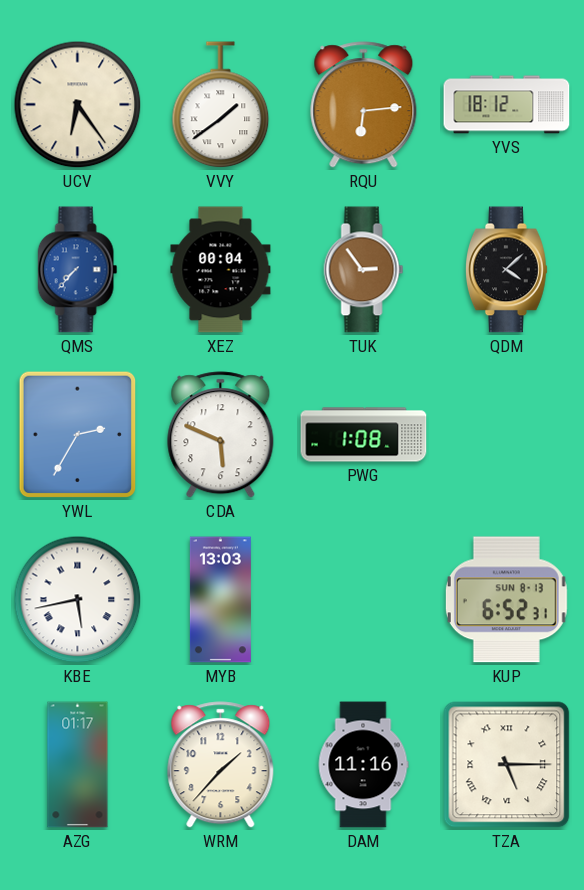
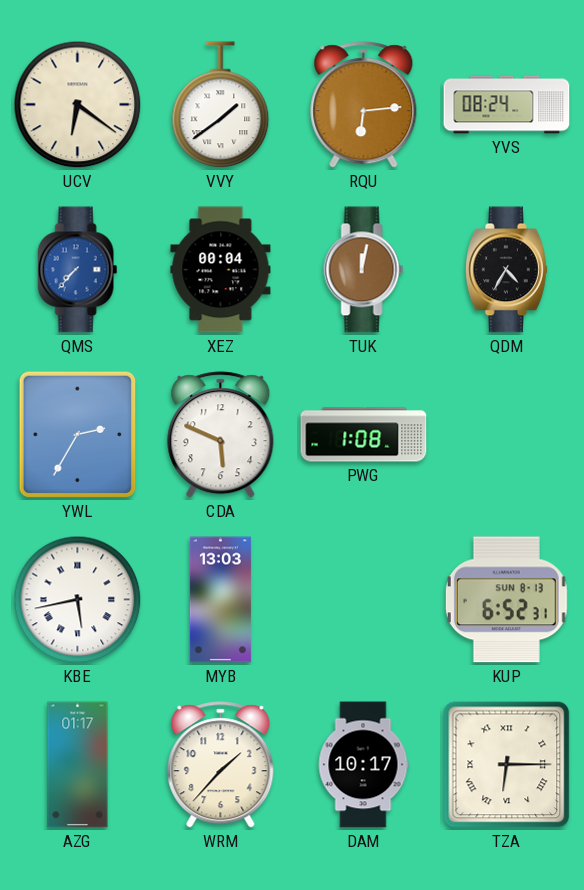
UCV: 6:24 -> 6:21
YVS: 18:12 -> 08:24
TUK: 2:54 -> 12:02
QDM: 4:08 -> 4:35
DAM: 11:16 -> 10:17
TZA: 5:15 -> 6:15
